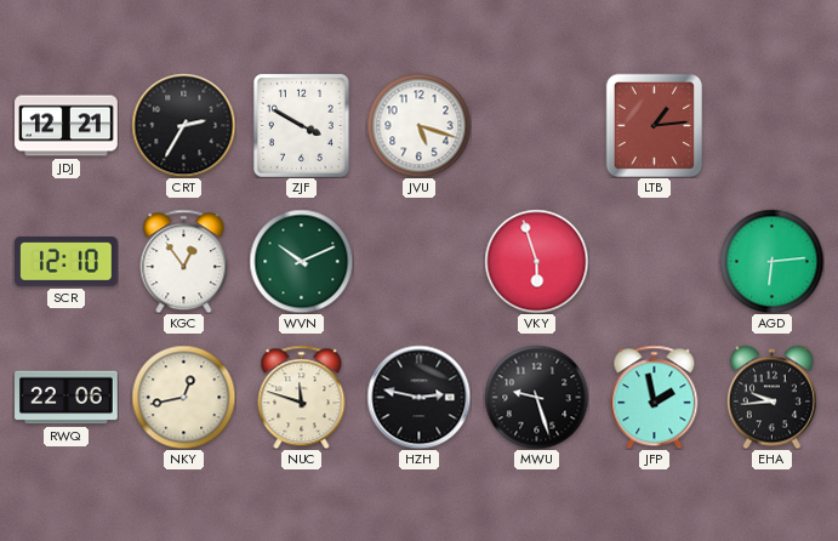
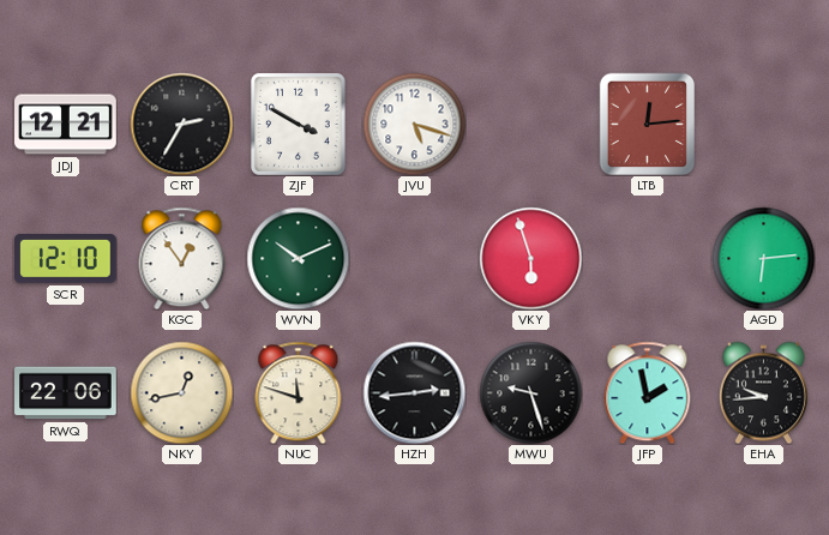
LTB: 1:14 -> 12:14
HZH: 2:47 -> 2:44
